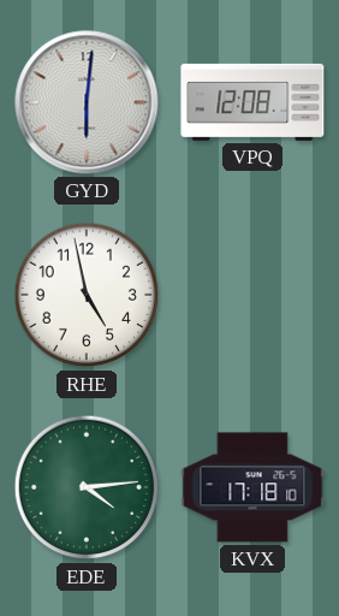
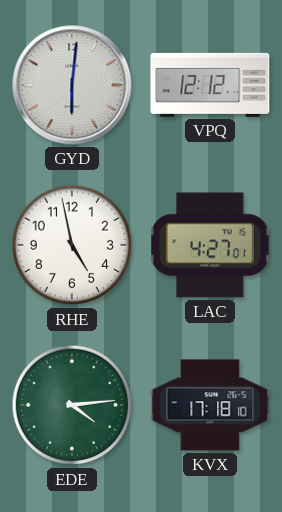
VPQ: 12:08 -> 12:12
LAC: none -> 4:27
